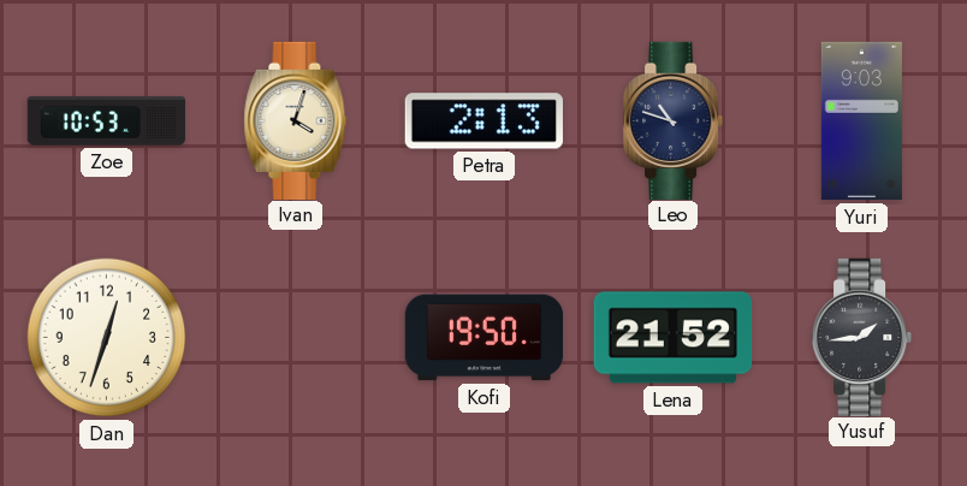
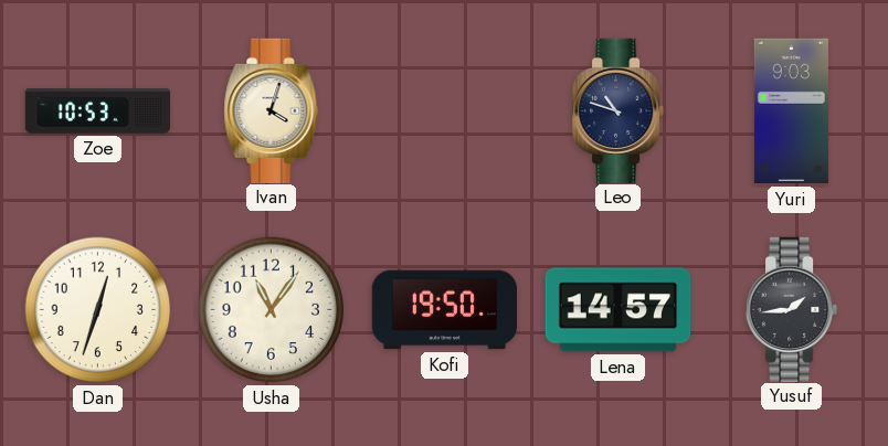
Petra: 2:13 -> none
Usha: none -> 11:06
Lena: 21:52 -> 14:57
